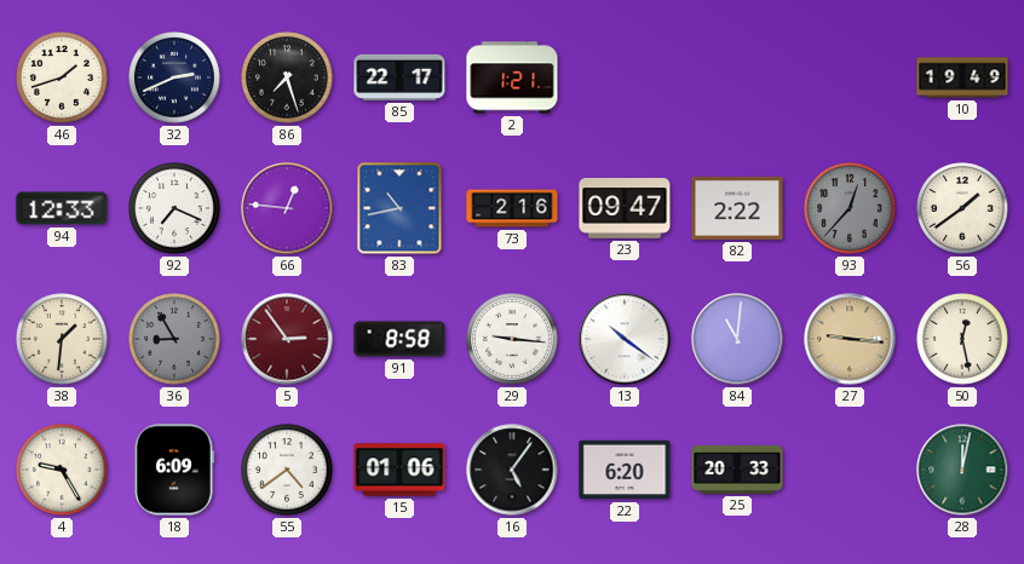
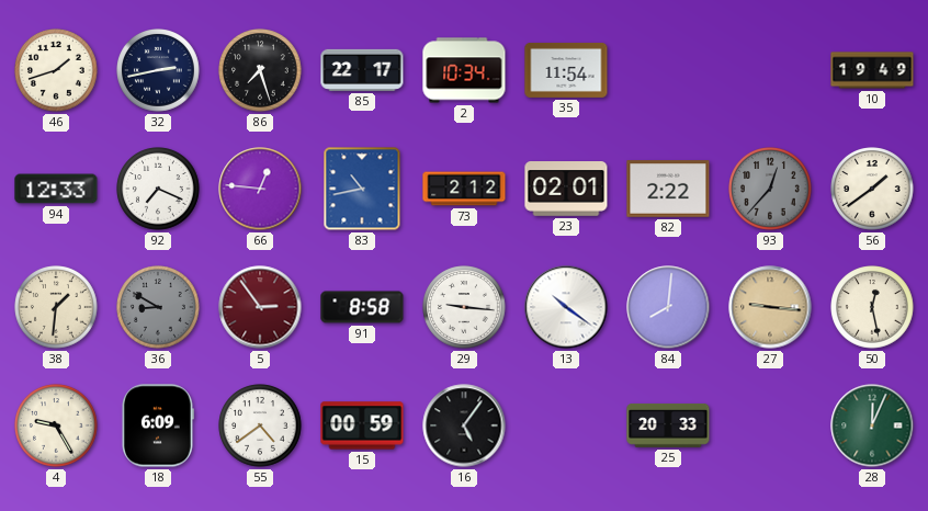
32: 2:41 -> 2:43
2: 1:21 -> 10:34
35: none -> 11:54
73: 2:16 -> 2:12
23: 09:47 -> 02:01
36: 8:55 -> 8:50
84: 11:01 -> 8:01
15: 01:06 -> 00:59
22: 6:20 -> none
28: 12:02 -> 12:04
